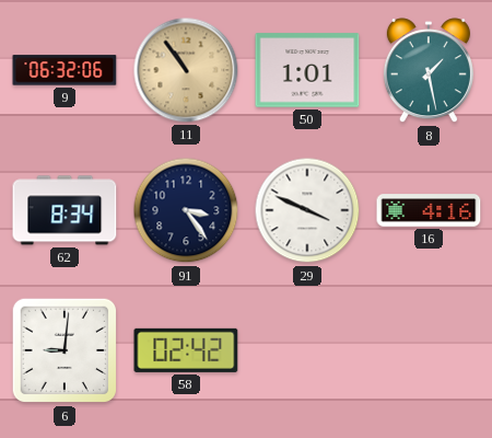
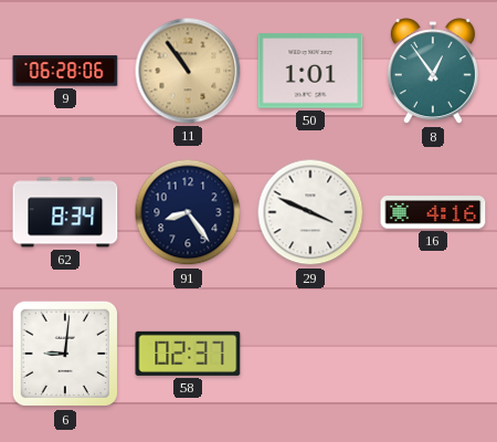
9: 06:32 -> 06:28
8: 1:28 -> 12:54
91: 3:24 -> 8:24
58: 02:42 -> 02:37
